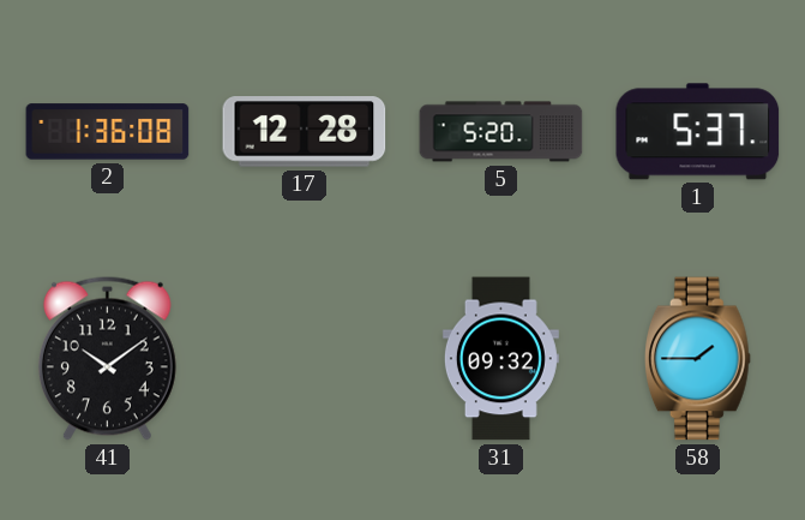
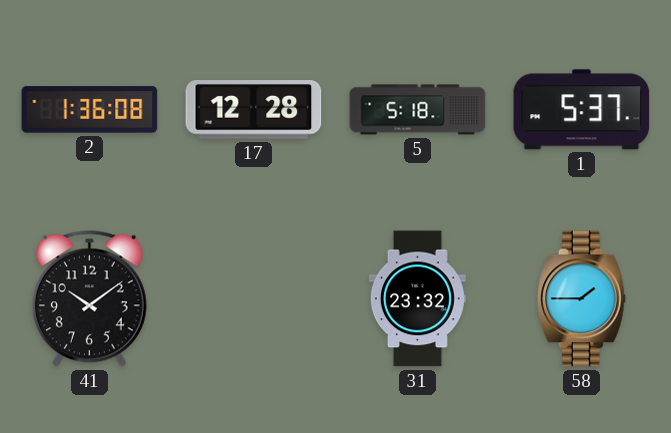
5: 5:20 -> 5:18
31: 09:32 -> 23:32
